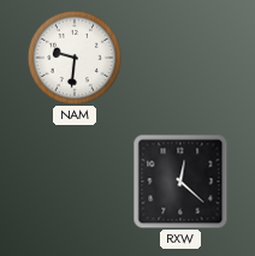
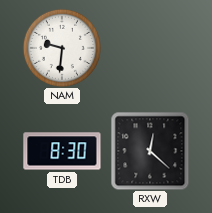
TDB: none -> 8:30
